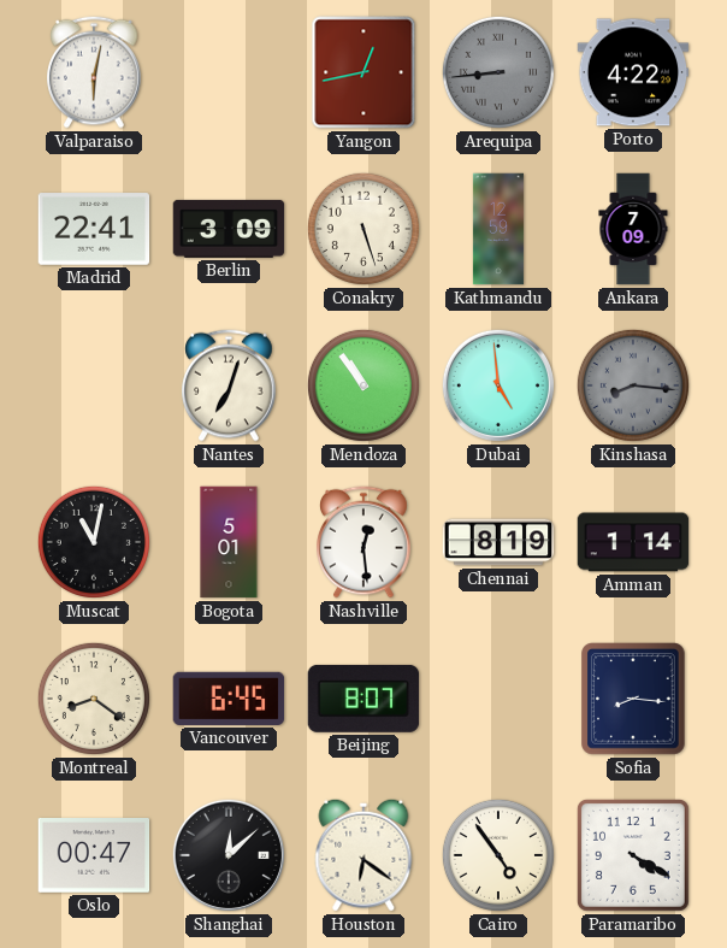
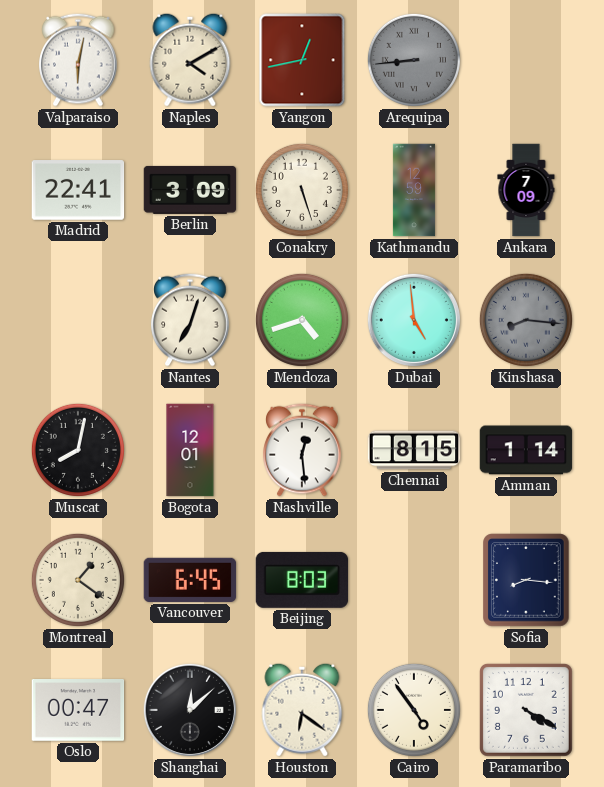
Naples: none -> 4:10
Porto: 4:22 -> none
Mendoza: 10:54 -> 4:42
Muscat: 11:02 -> 8:02
Bogota: 5:01 -> 12:01
Chennai: 8:19 -> 8:15
Montreal: 8:21 -> 1:21
Beijing: 8:07 -> 8:03
